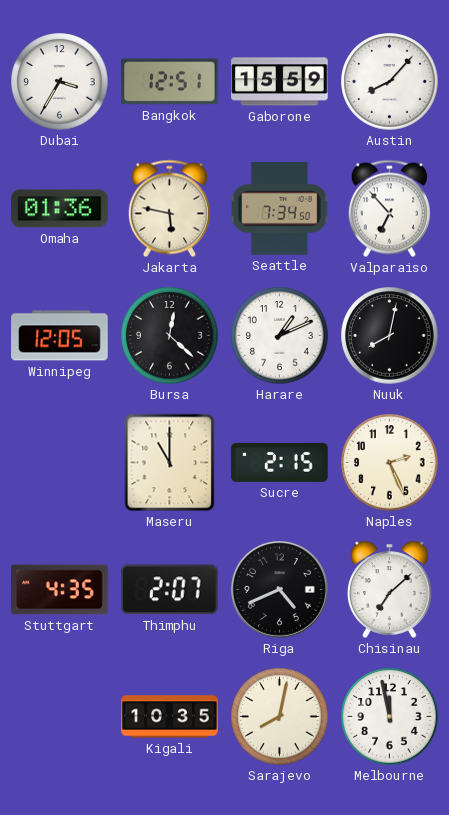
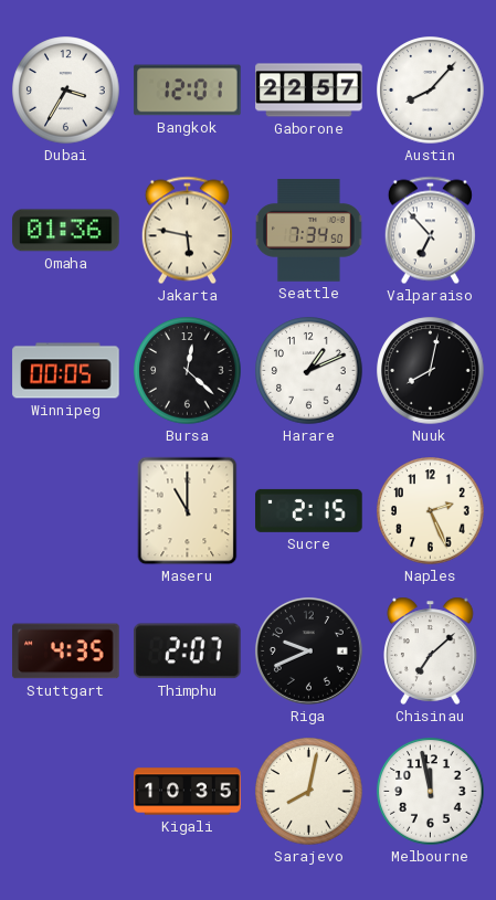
Bangkok: 12:51 -> 12:01
Gaborone: 15:59 -> 22:57
Winnipeg: 12:05 -> 00:05
Riga: 4:41 -> 9:41
